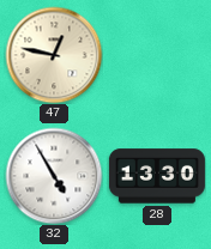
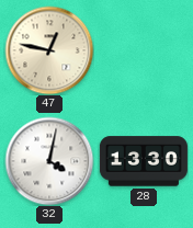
32: 4:55 -> 4:02
